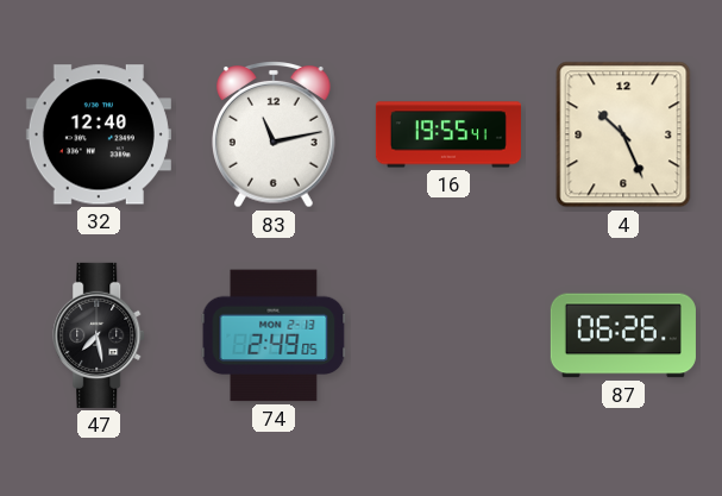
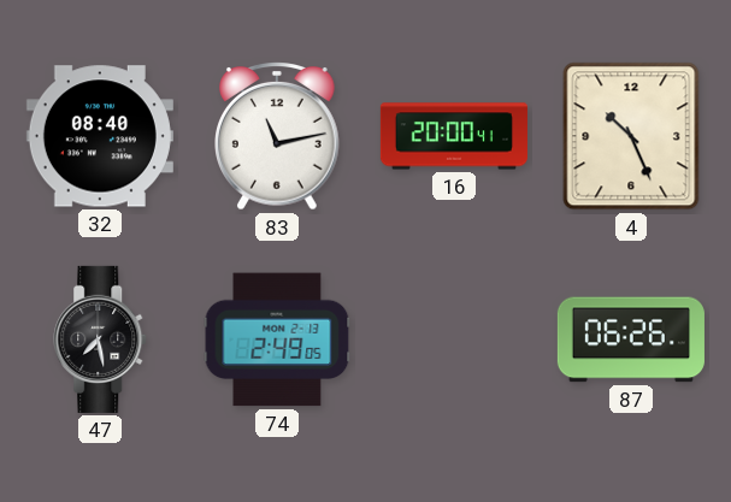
32: 12:40 -> 08:40
16: 19:55 -> 20:00
